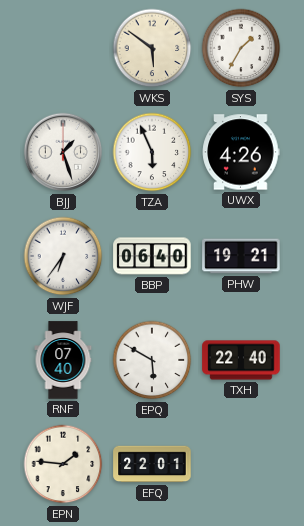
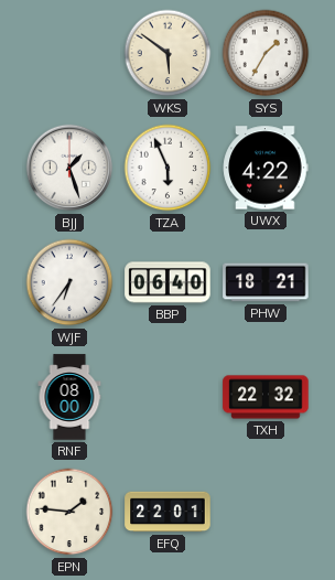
UWX: 4:26 -> 4:22
PHW: 19:21 -> 18:21
RNF: 07:40 -> 08:00
EPQ: 5:50 -> none
TXH: 22:40 -> 22:32
